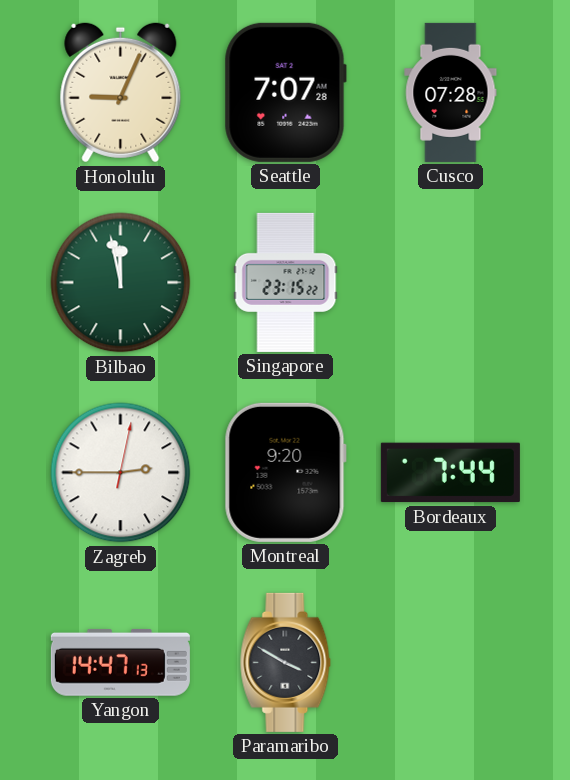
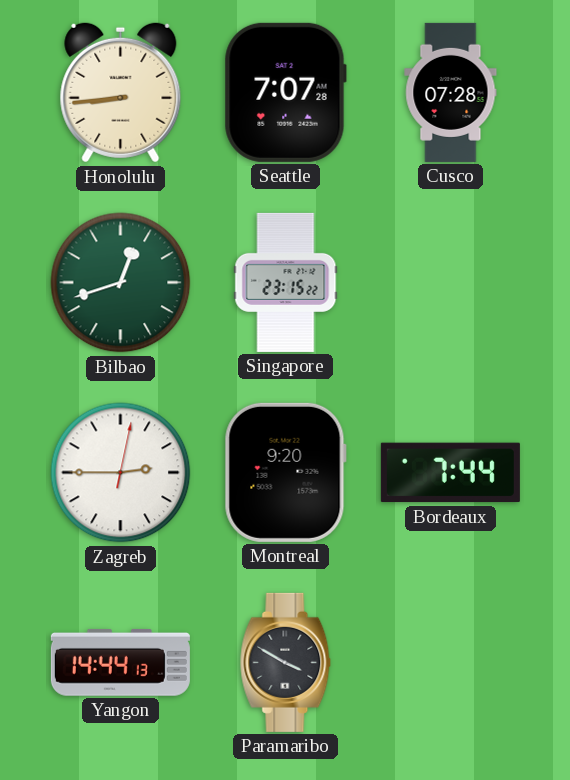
Honolulu: 9:04 -> 8:44
Bilbao: 11:58 -> 12:42
Yangon: 14:47 -> 14:44
